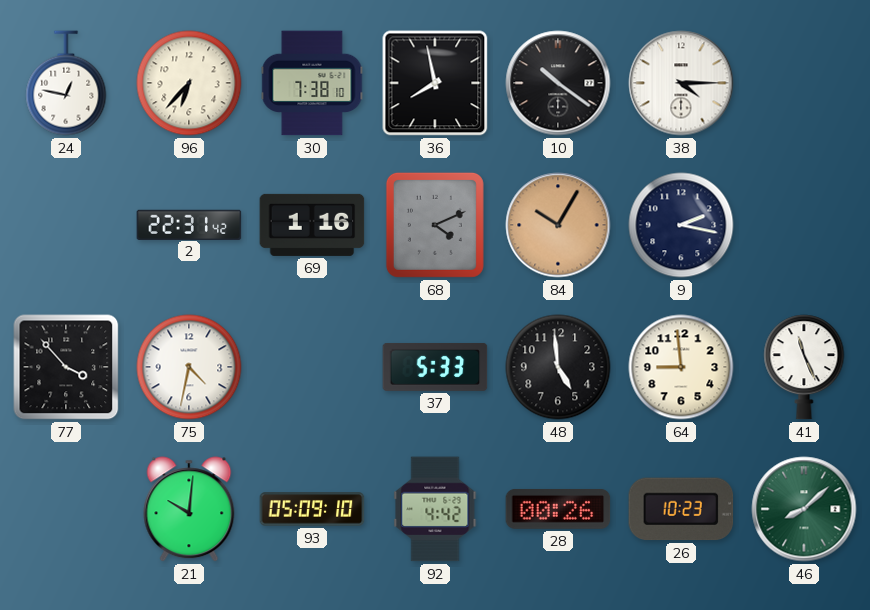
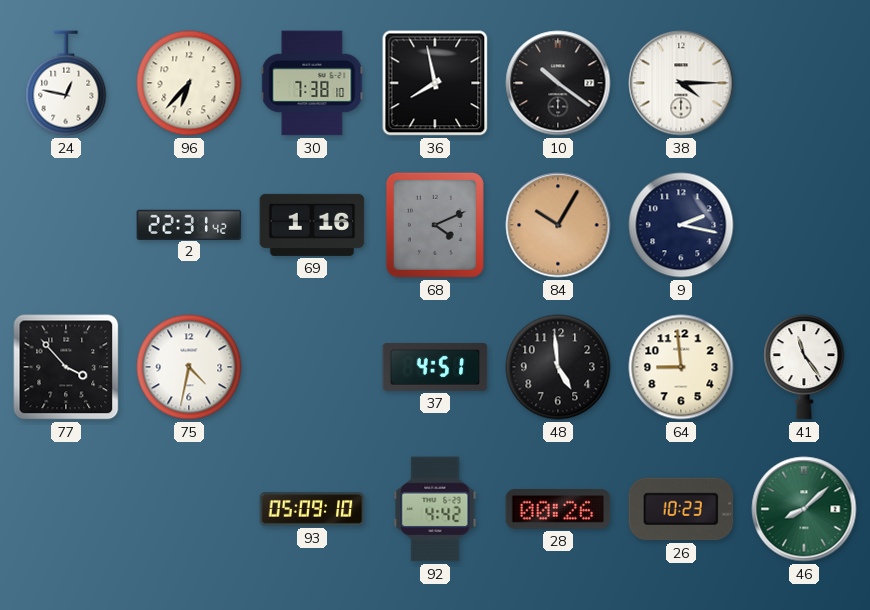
37: 5:33 -> 4:51
41: 11:26 -> 11:24
21: 10:01 -> none
